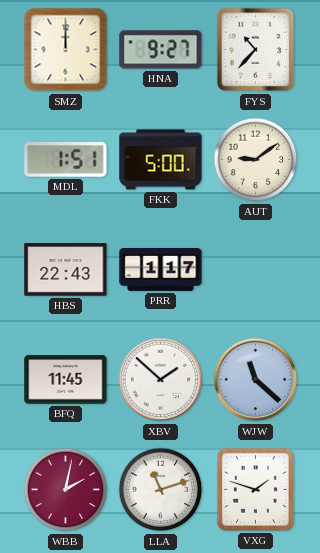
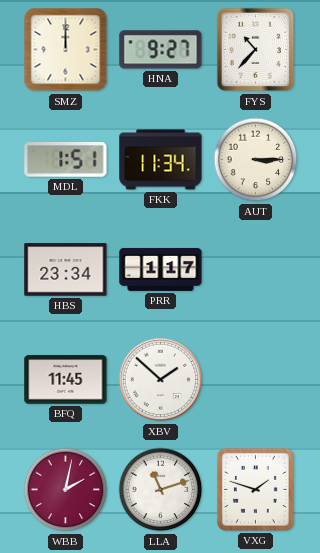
FKK: 5:00 -> 11:34
AUT: 9:09 -> 3:15
HBS: 22:43 -> 23:34
WJW: 11:22 -> none
